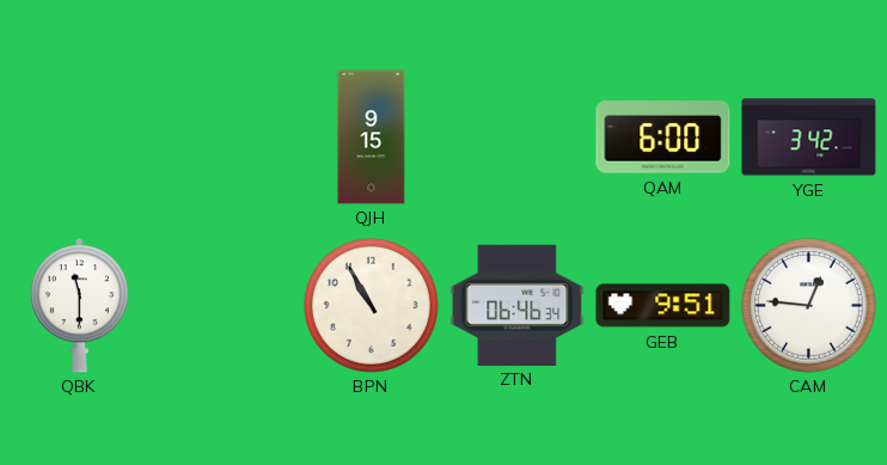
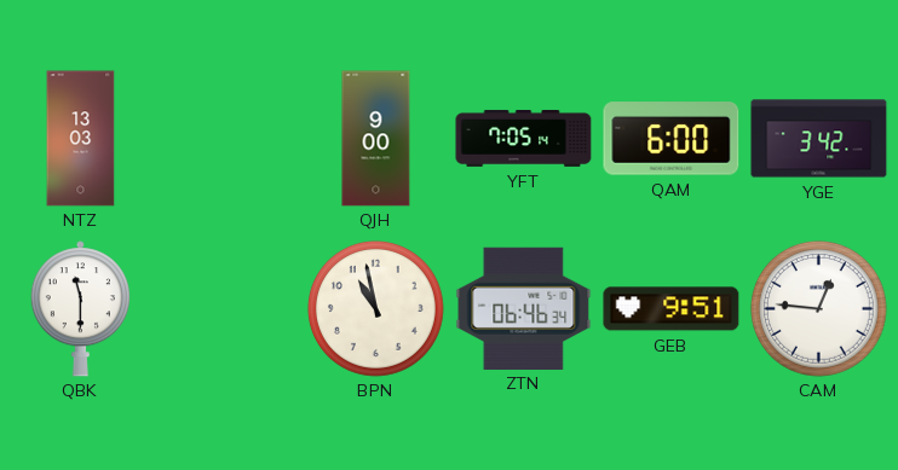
NTZ: none -> 13:03
QJH: 9:15 -> 9:00
YFT: none -> 7:05
BPN: 10:55 -> 10:58
